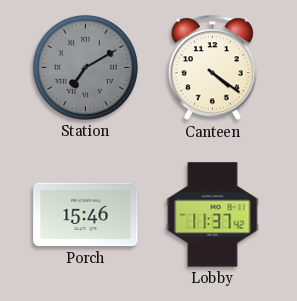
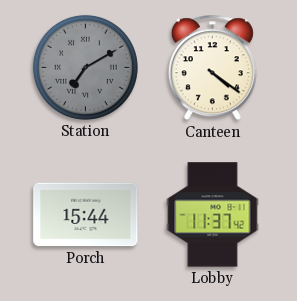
Porch: 15:46 -> 15:44
